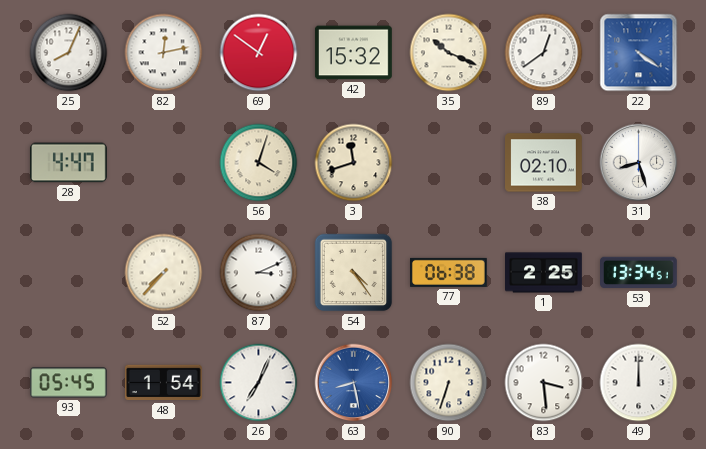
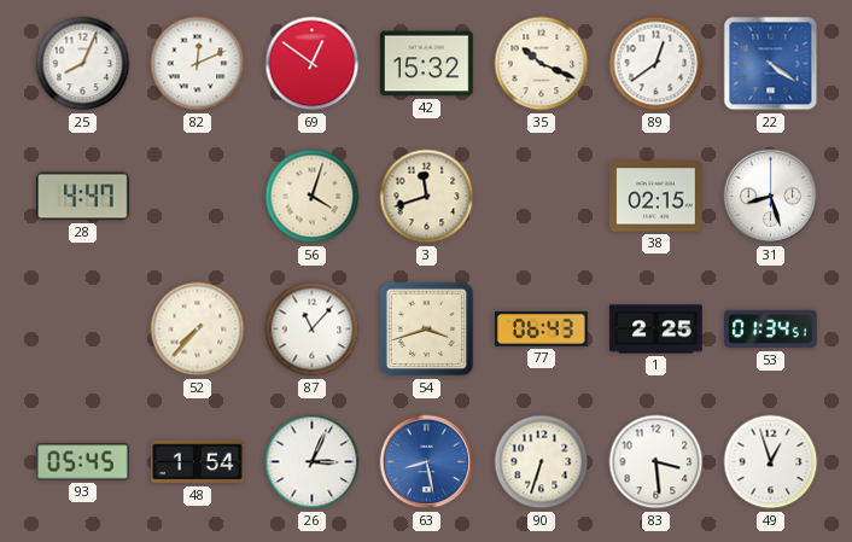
82: 12:13 -> 12:11
38: 02:10 -> 02:15
87: 3:11 -> 11:07
54: 4:24 -> 3:42
77: 06:38 -> 06:43
53: 13:34 -> 01:34
26: 7:04 -> 3:04
49: 12:00 -> 12:57
